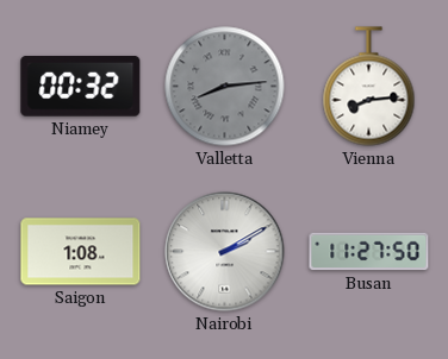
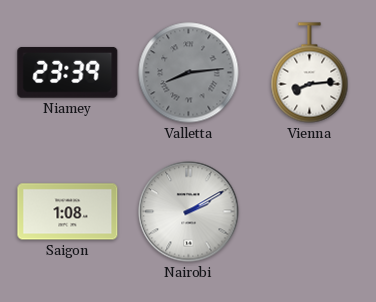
Niamey: 00:32 -> 23:39
Busan: 11:27 -> none
